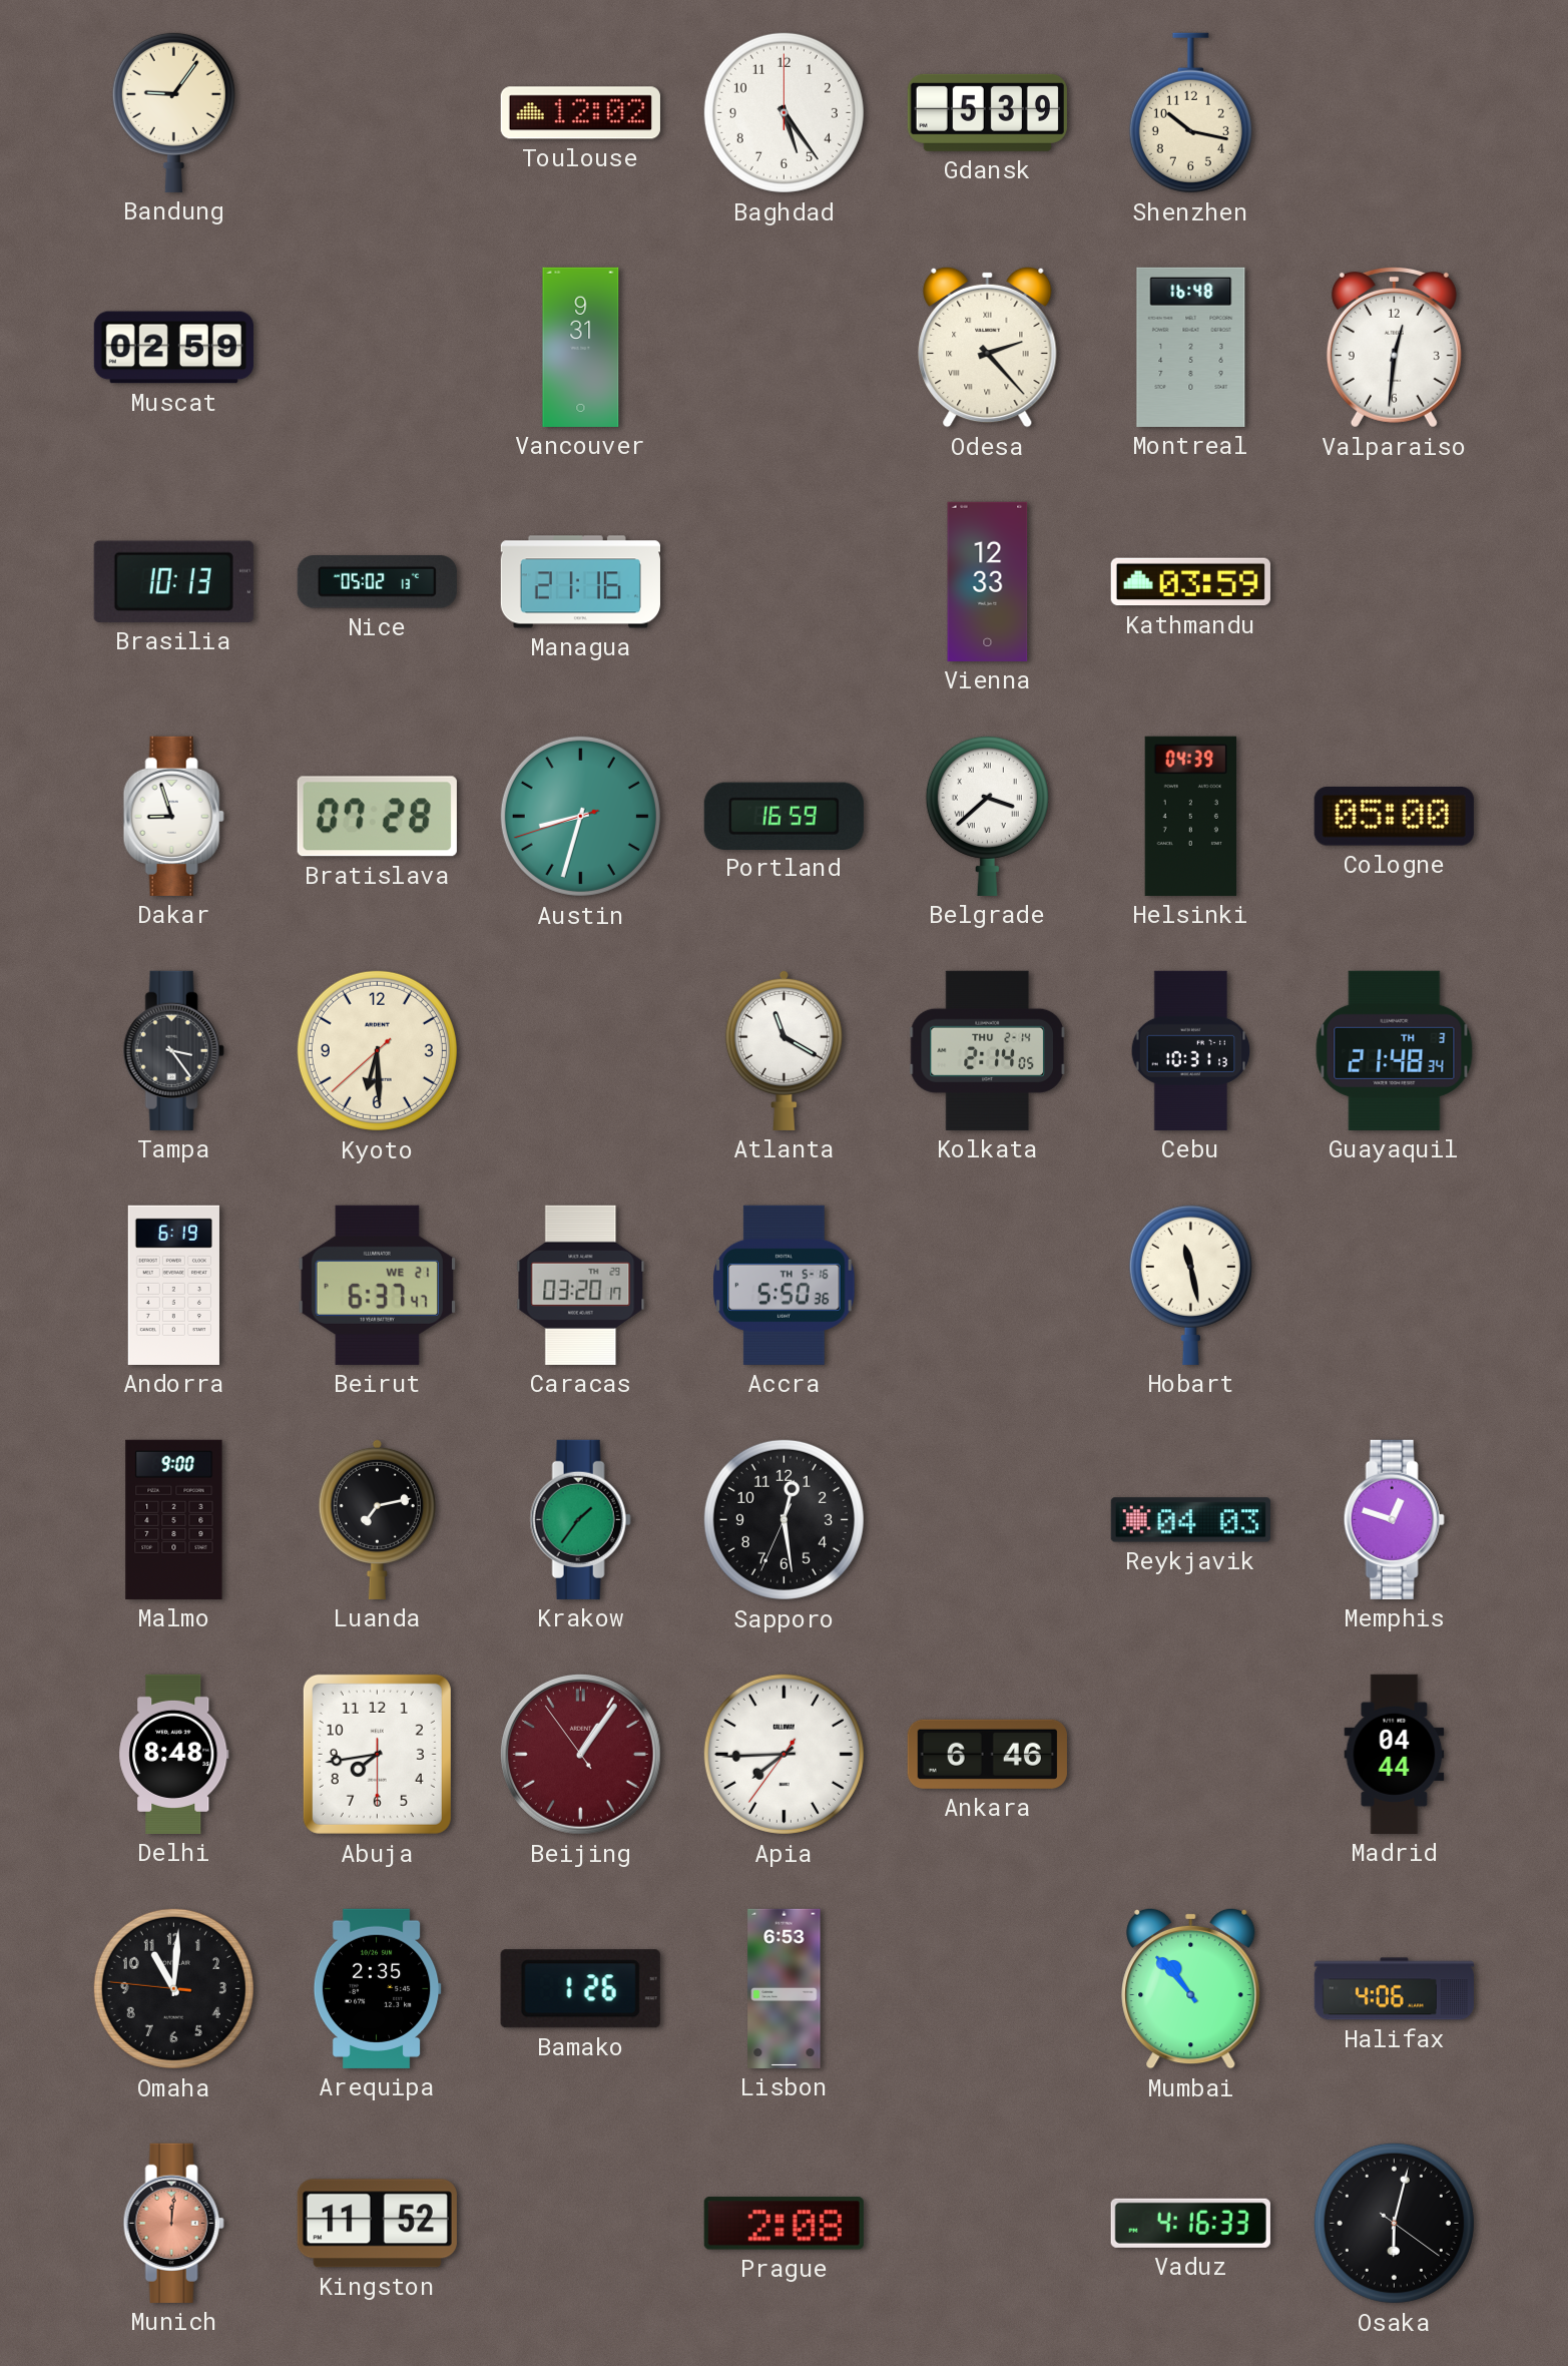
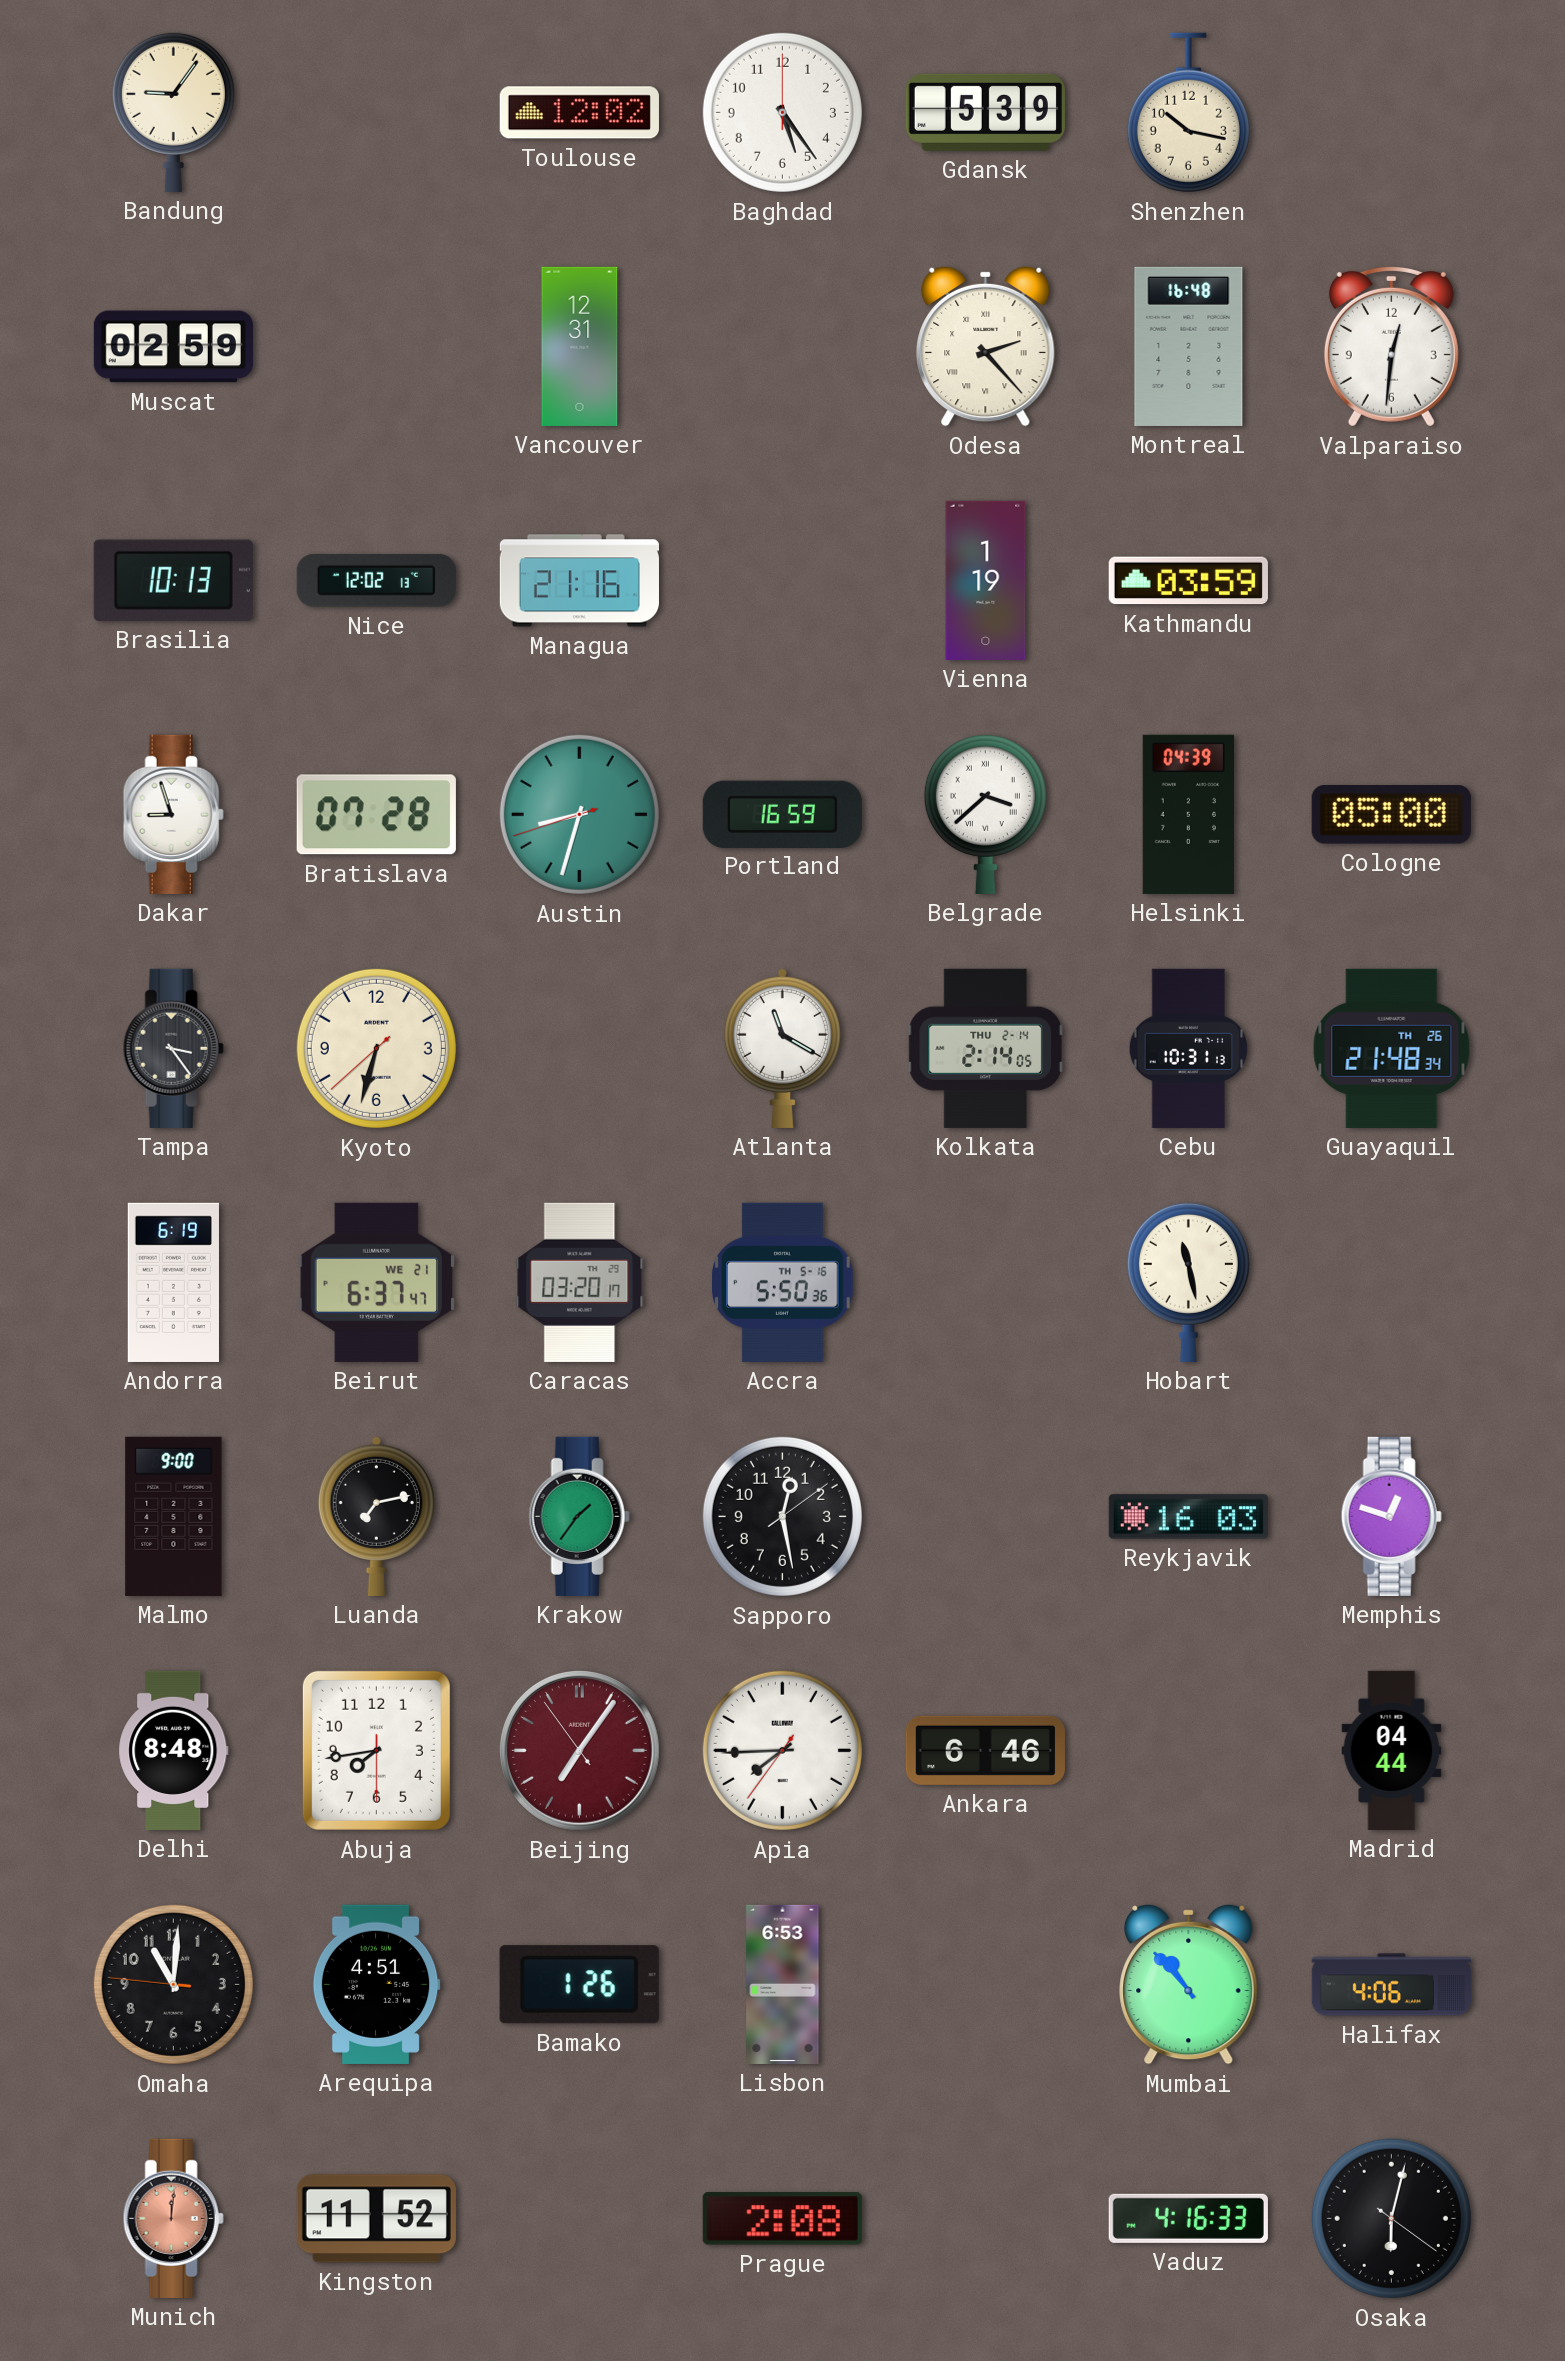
Vancouver: 9:31 -> 12:31
Nice: 05:02 -> 12:02
Vienna: 12:33 -> 1:19
Kyoto: 6:29 -> 6:32
Guayaquil date: TH 3 -> TH 26
Sapporo: 12:28:34 -> 12:28:09
Reykjavik: 04:03 -> 16:03
Beijing: 1:05 -> 7:05
Arequipa: 2:35 -> 4:51
